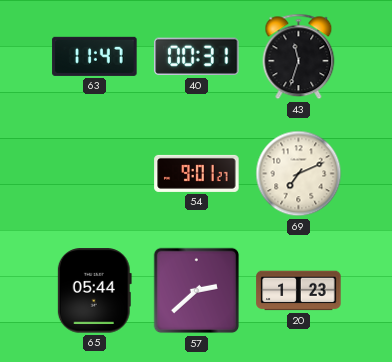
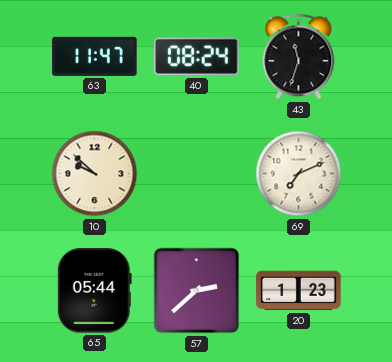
40: 00:31 -> 08:24
10: none -> 9:52
54: 9:01 -> none
